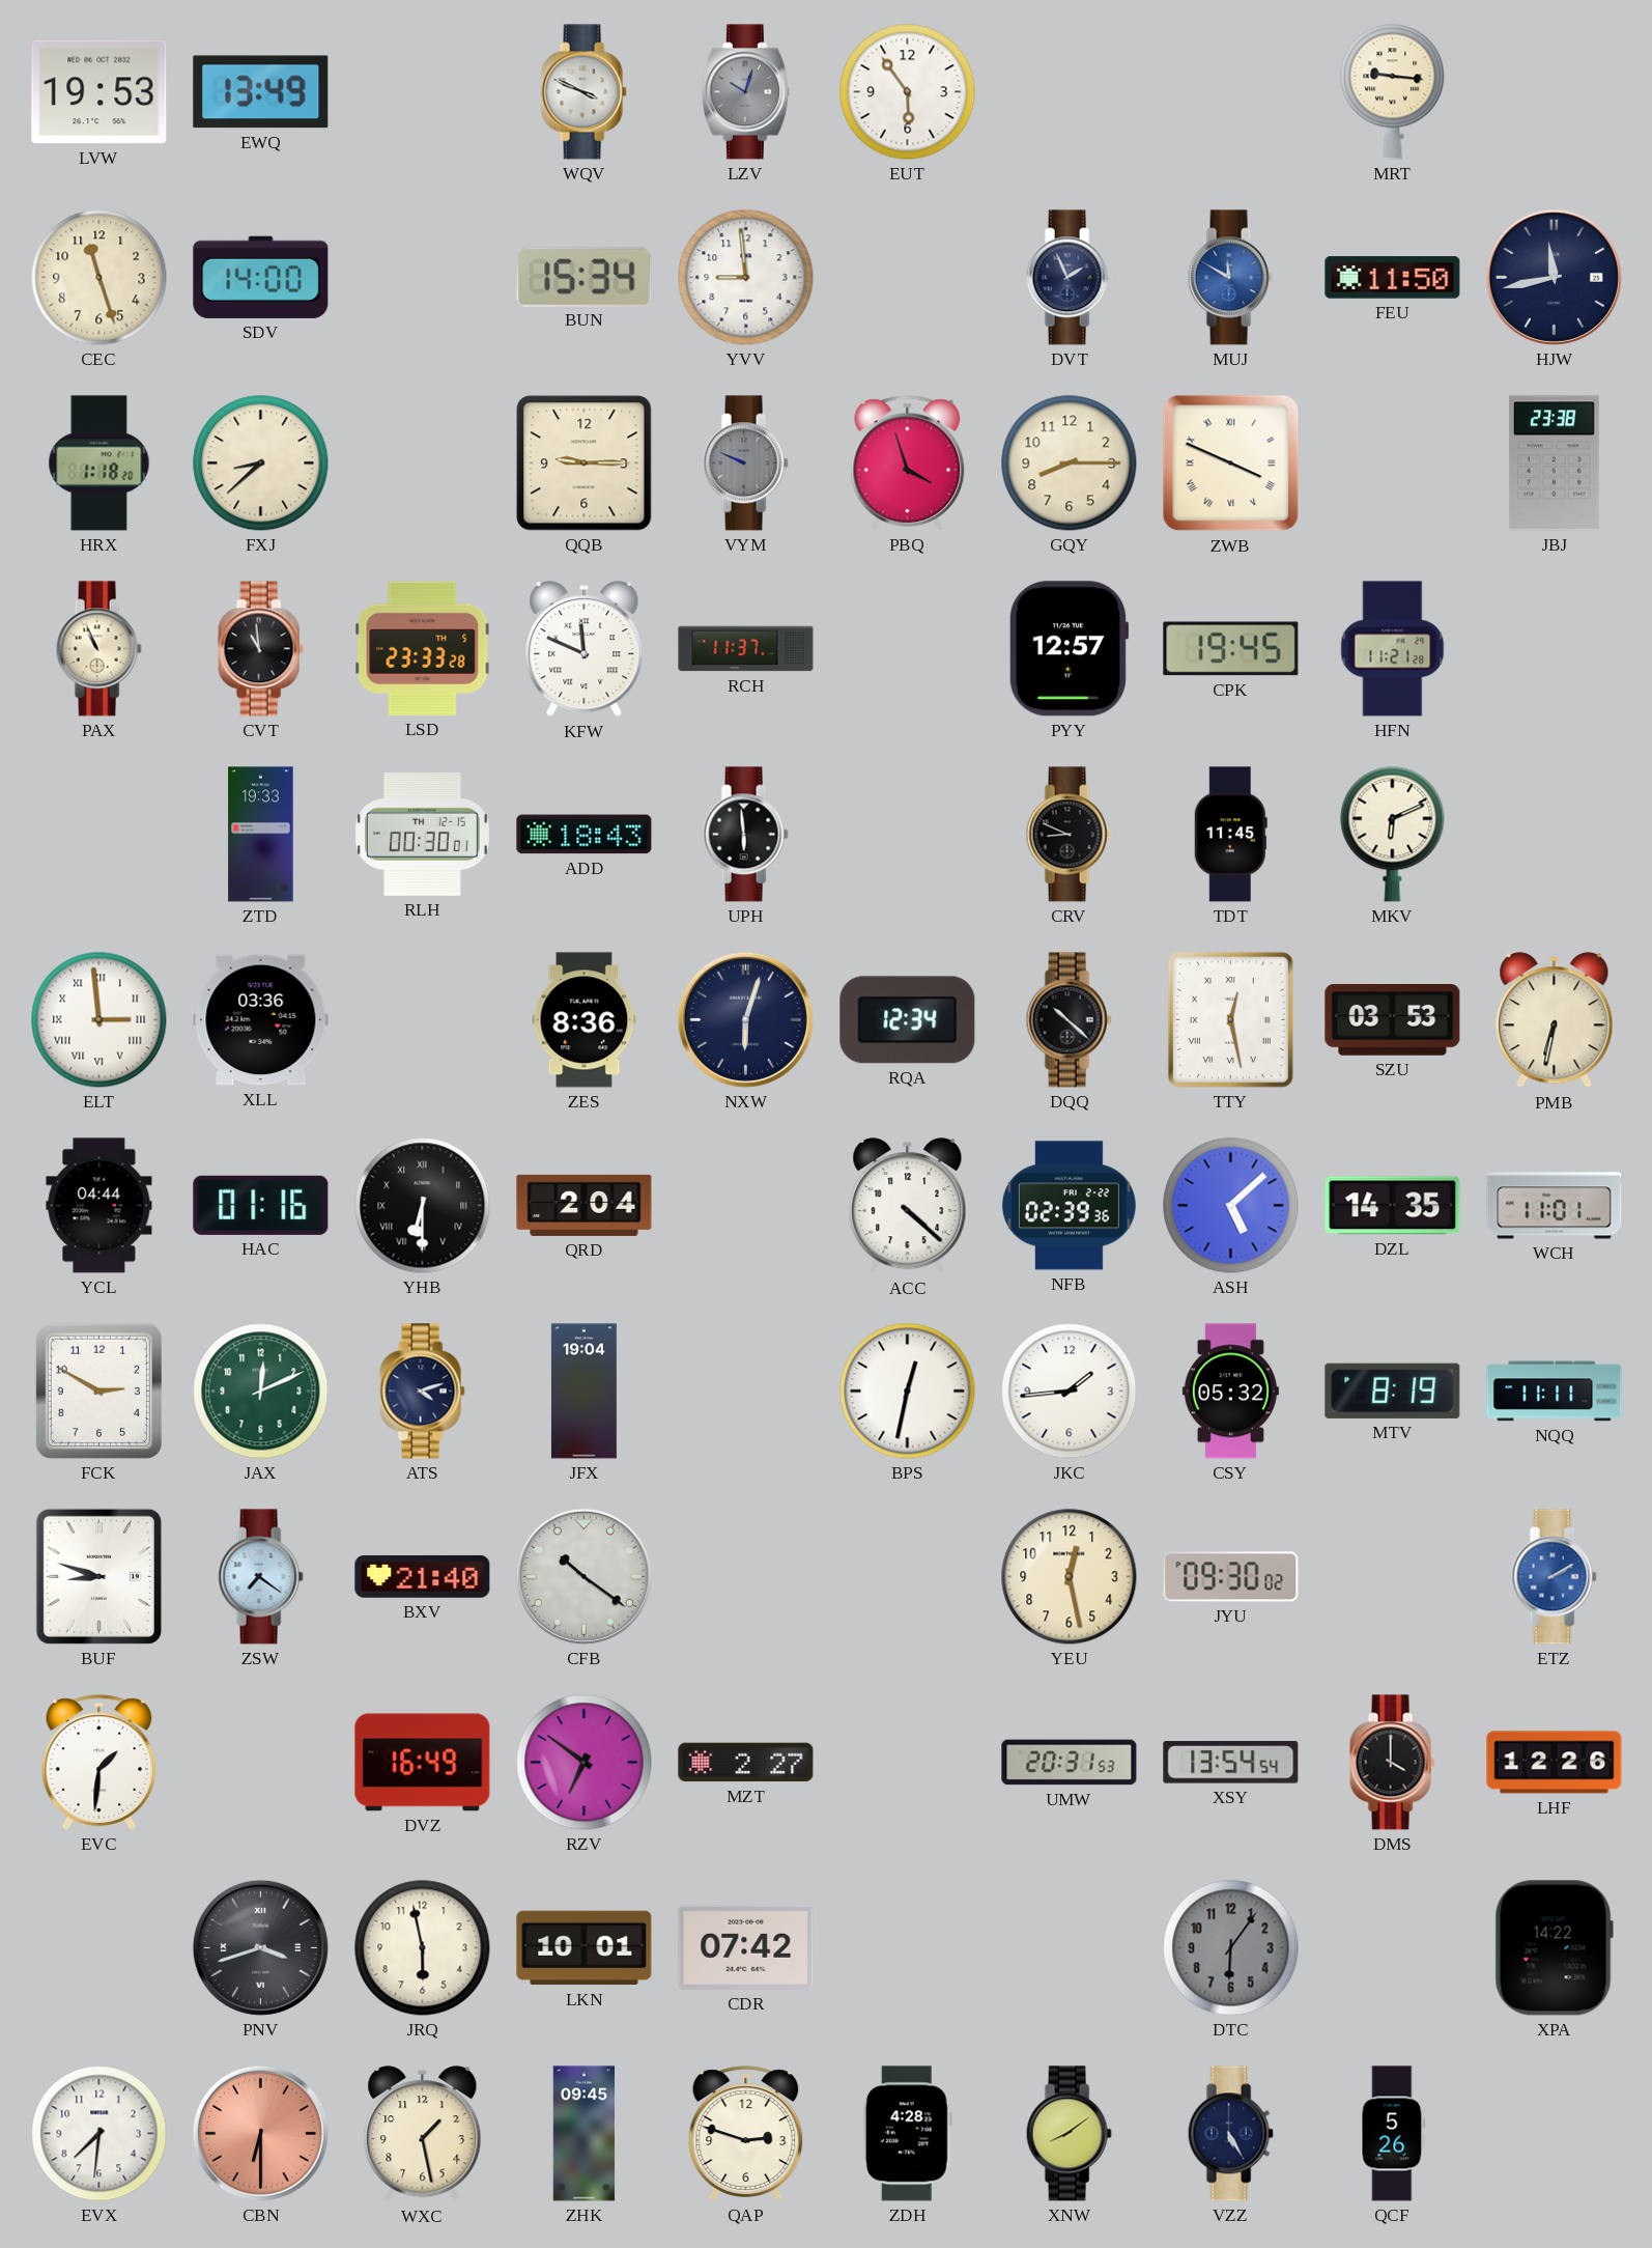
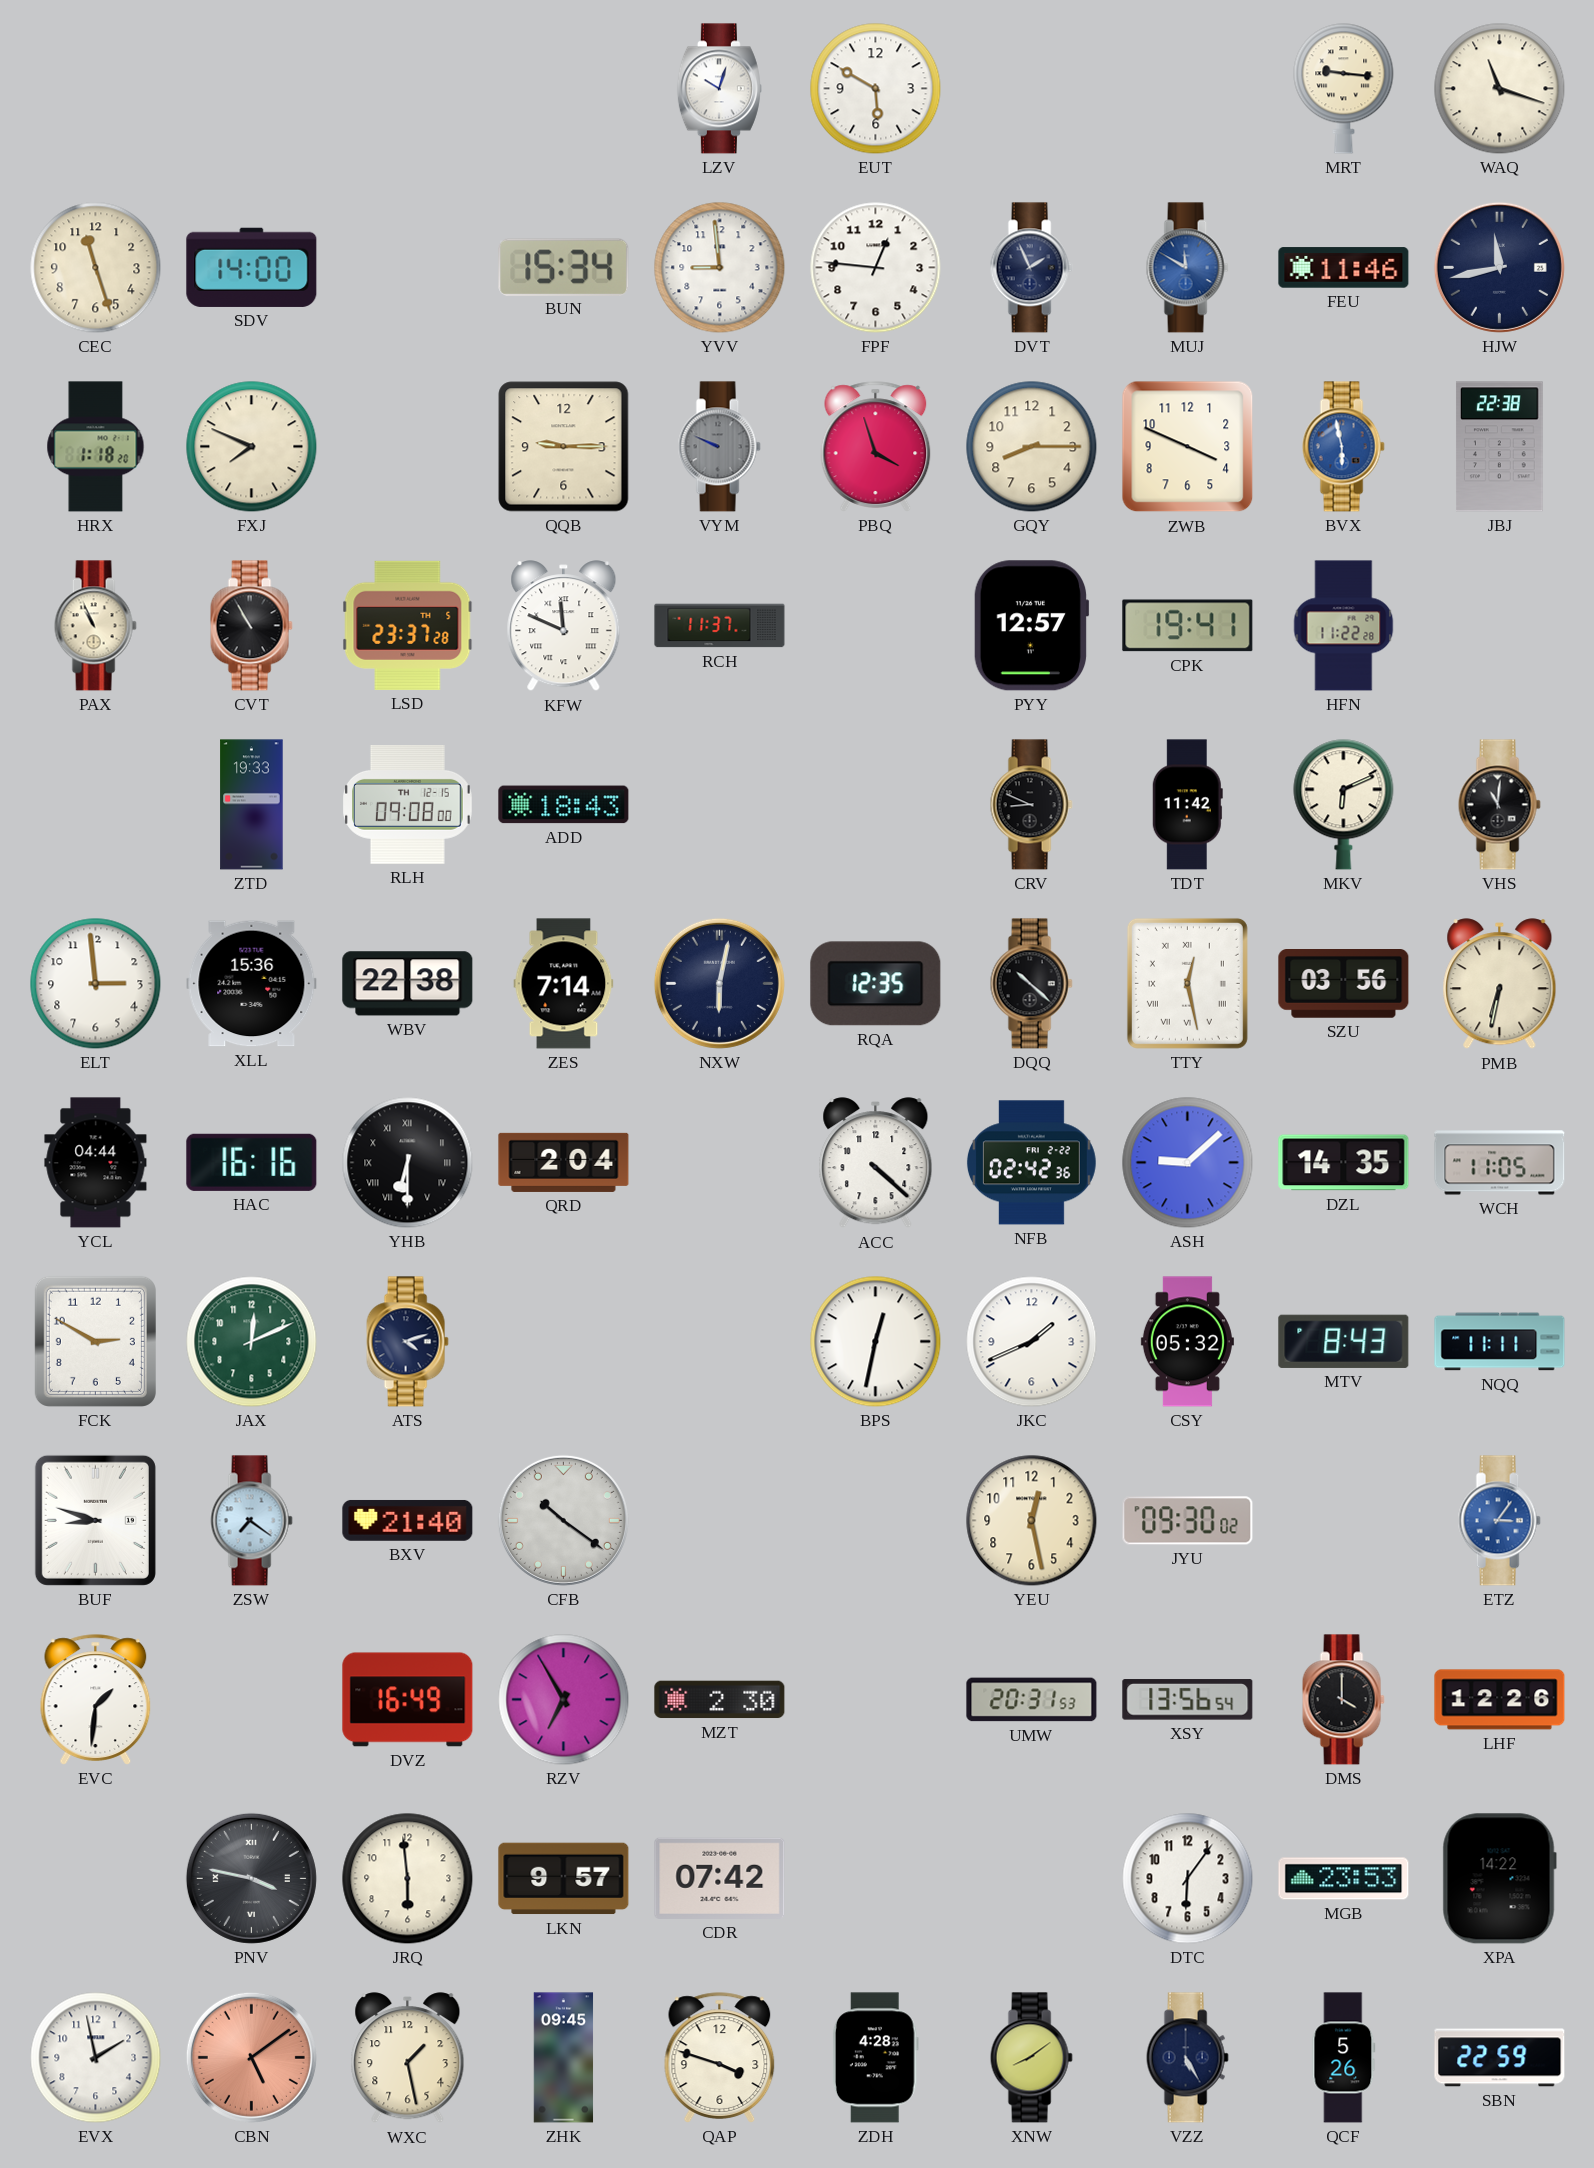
LVW: 19:53 -> none
EWQ: 13:49 -> none
WQV: 3:49 -> none
LZV dial: grey -> white
EUT: 5:54 -> 5:50
WAQ: none -> 11:18
FPF: none -> 12:46
FEU: 11:50 -> 11:46
FXJ: 8:38 -> 7:49
ZWB numerals: Roman -> Arabic
BVX: none -> 5:58
JBJ: 23:38 -> 22:38
CVT: 10:59 -> 10:55
LSD: 23:33 -> 23:37
CPK: 19:45 -> 19:41
HFN: 11:21 -> 11:22
RLH: 00:30 -> 09:08
UPH: 5:59 -> none
TDT: 11:45 -> 11:42
VHS: none -> 11:01
ELT numerals: Roman -> Arabic
XLL: 03:36 -> 15:36
WBV: none -> 22:38
ZES: 8:36 -> 7:14
NXW: 6:03 -> 6:02
RQA: 12:34 -> 12:35
SZU: 03:53 -> 03:56
HAC: 01:16 -> 16:16
NFB: 02:39 -> 02:42
ASH: 5:08 -> 9:08
WCH: 11:01 -> 11:05
JFX: 19:04 -> none
JKC: 1:44 -> 1:41
MTV: 8:19 -> 8:43
ETZ: 2:10 -> 3:06
RZV: 6:51 -> 6:55
MZT: 2:27 -> 2:30
XSY: 13:54 -> 13:56
PNV: 3:42 -> 3:47
JRQ: 5:58 -> 5:59
LKN: 10:01 -> 9:57
DTC dial: grey -> white
MGB: none -> 23:53
EVX: 7:31 -> 1:58
CBN: 6:30 -> 5:09
QAP: 2:48 -> 3:48
SBN: none -> 22:59
